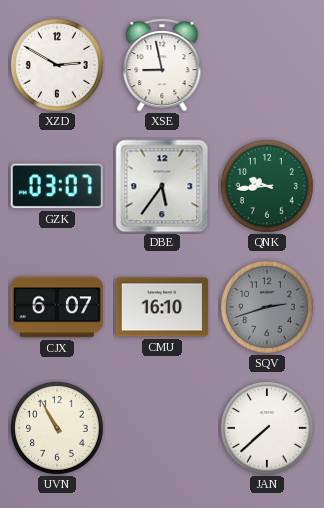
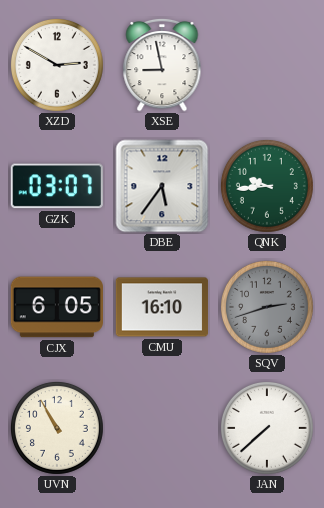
CJX: 6:07 -> 6:05
